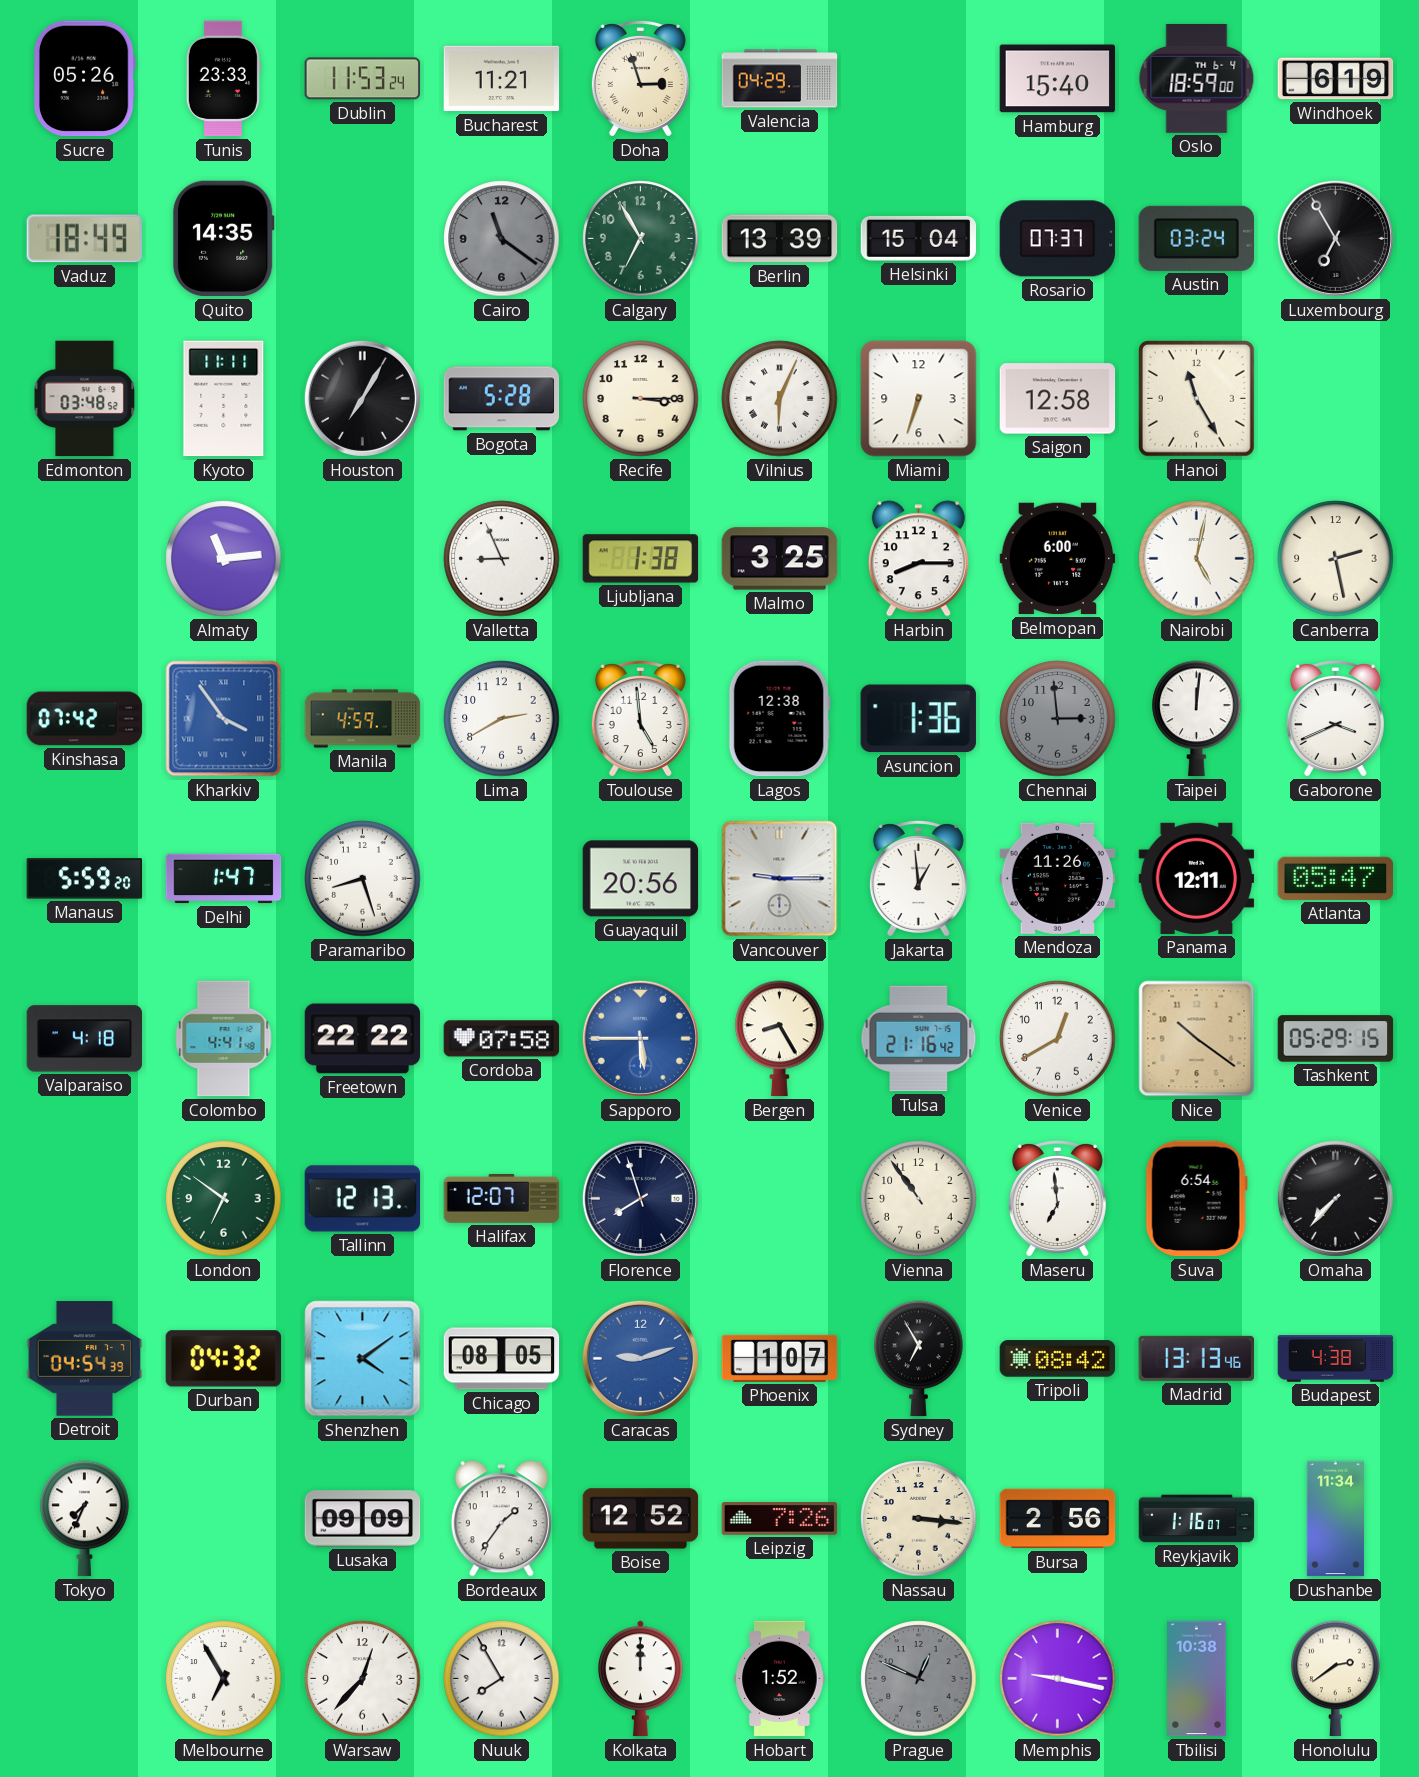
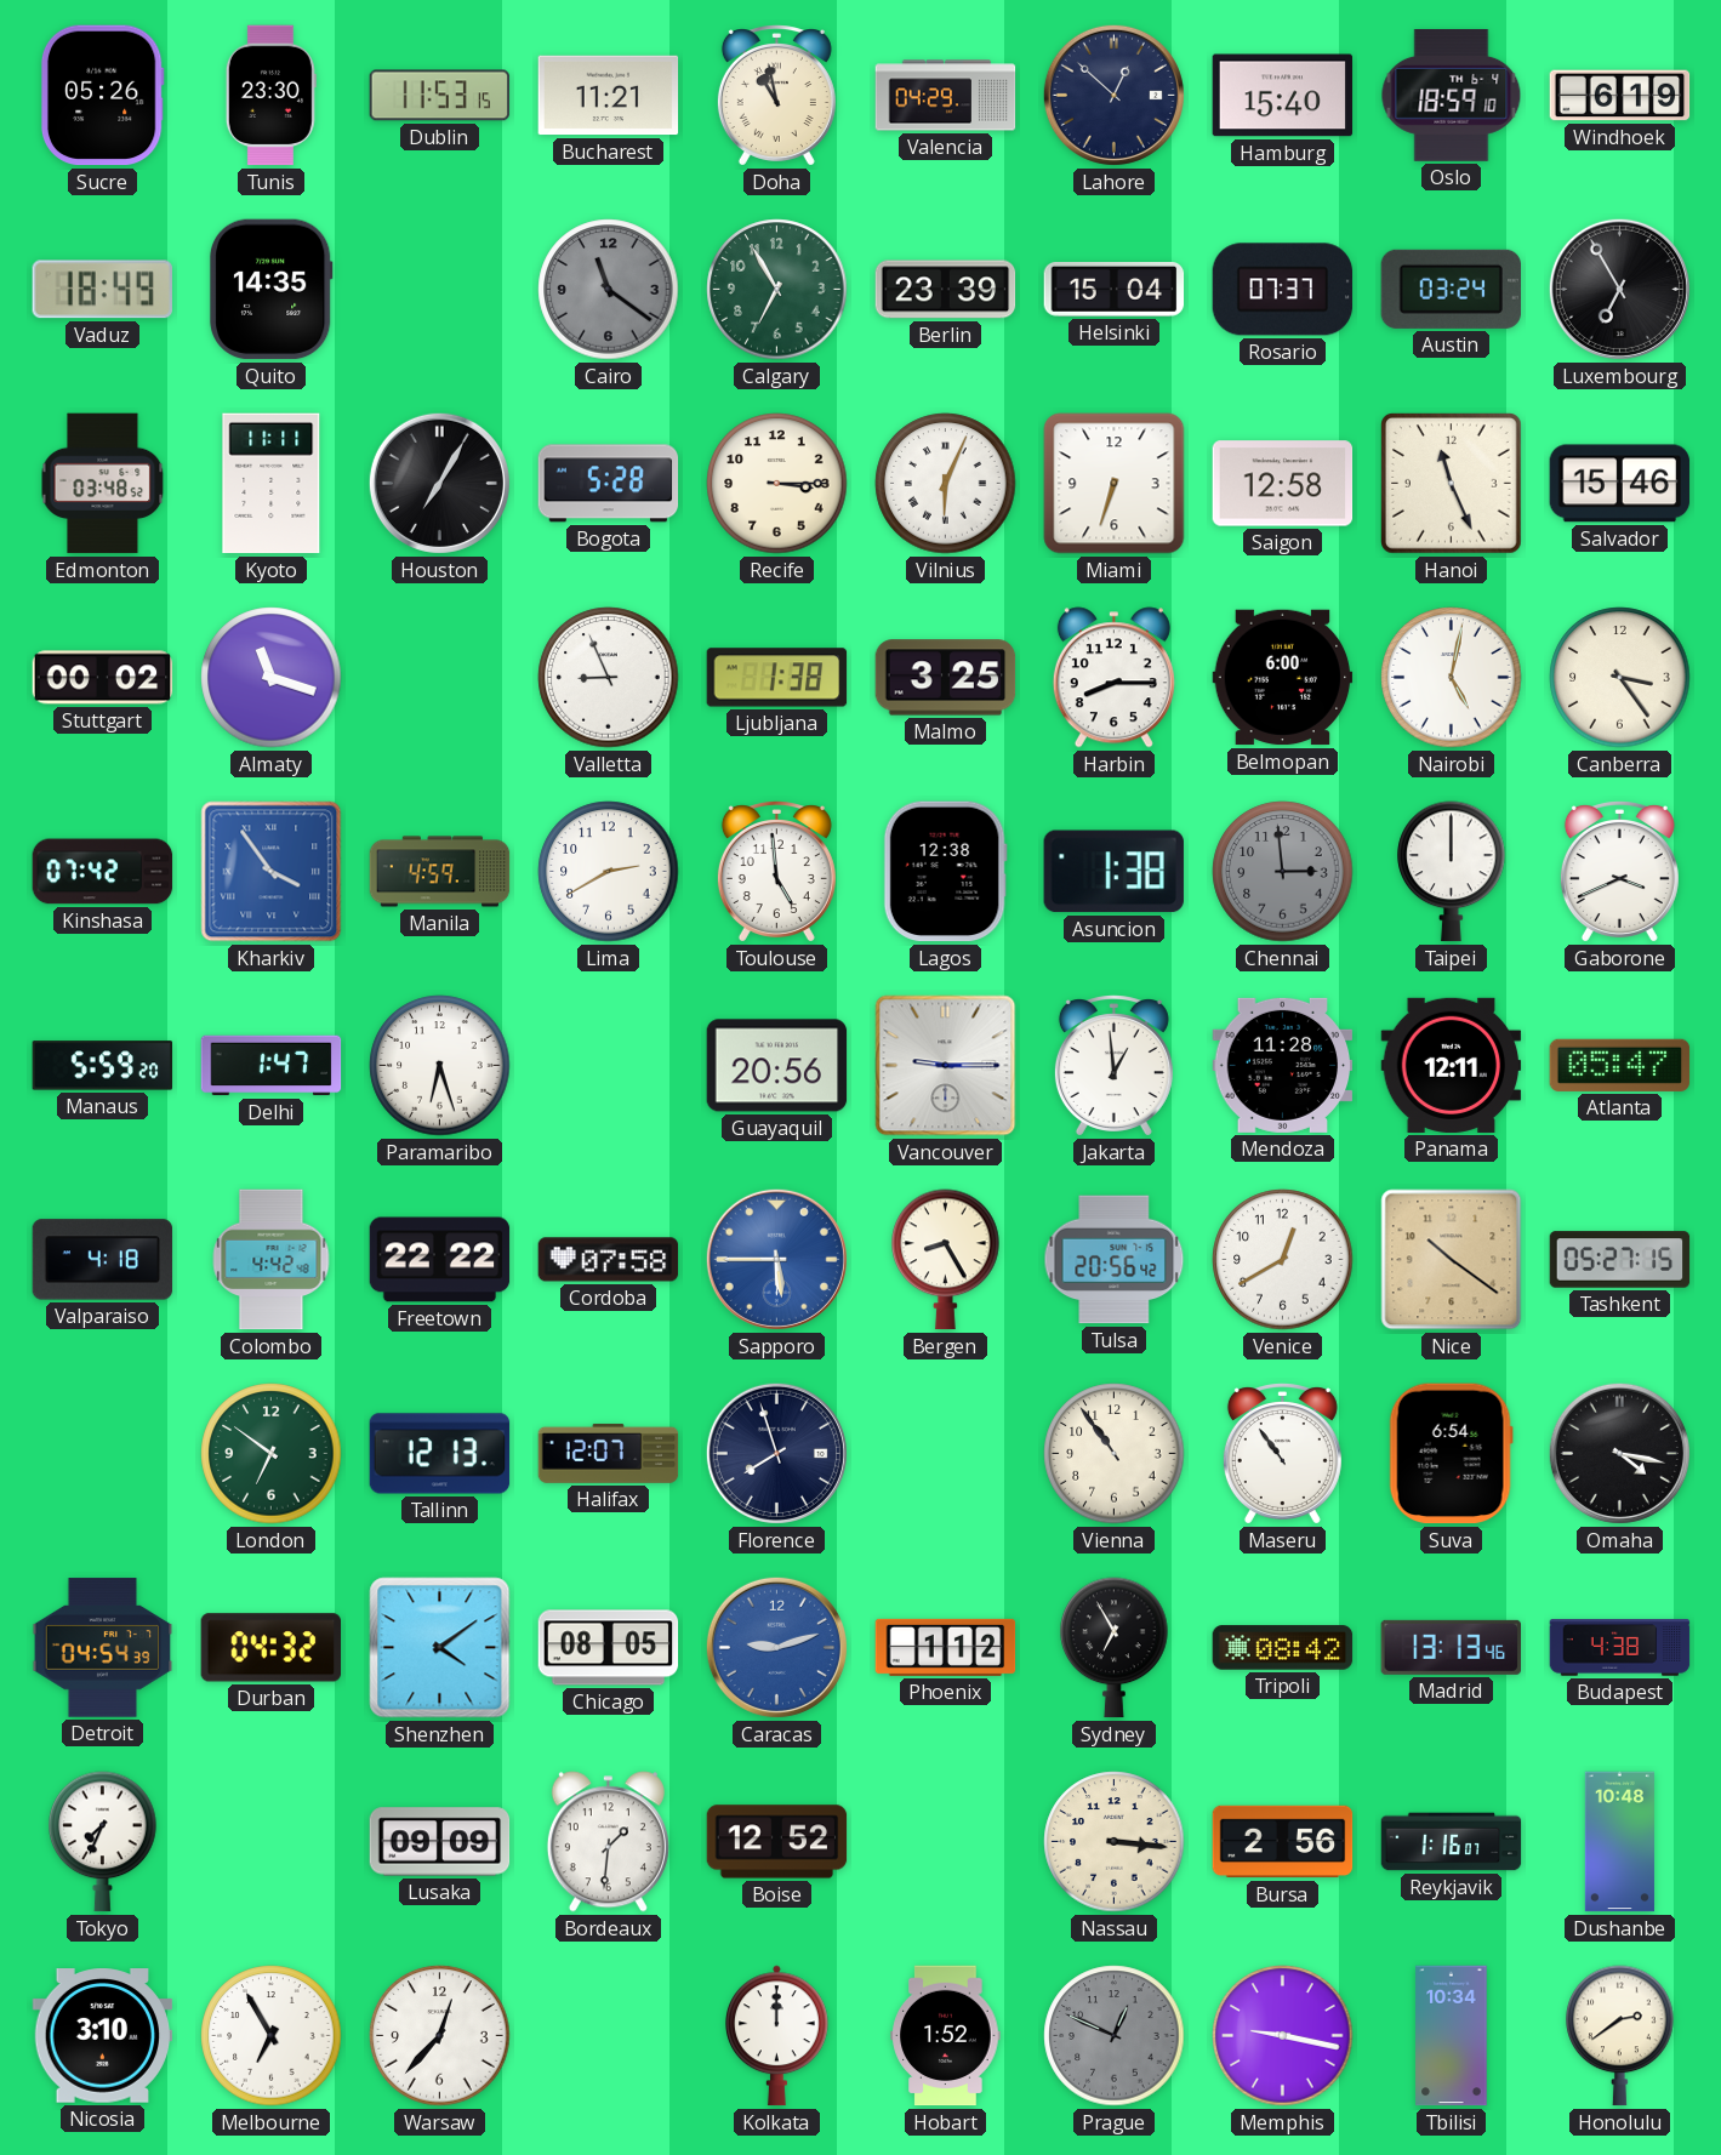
Tunis: 23:33 -> 23:30
Dublin: 11:53:24 -> 11:53:15
Doha: 2:57 -> 10:58
Lahore: none -> 12:52
Oslo: 18:59:00 -> 18:59:10
Berlin: 13:39 -> 23:39
Hanoi: 11:25 -> 11:26
Salvador: none -> 15:46
Stuttgart: none -> 00:02
Almaty: 11:14 -> 11:18
Canberra: 2:28 -> 3:24
Asuncion: 1:36 -> 1:38
Taipei: 12:01 -> 12:00
Paramaribo: 8:27 -> 6:27
Mendoza: 11:26 -> 11:28
Colombo: 4:41 -> 4:42
Tulsa: 21:16 -> 20:56
Tashkent: 05:29 -> 05:27
Maseru: 6:59 -> 10:54
Omaha: 7:37 -> 4:17
Phoenix: 1:07 -> 1:12
Bordeaux: 1:36 -> 1:31
Leipzig: 7:26 -> none
Dushanbe: 11:34 -> 10:48
Nicosia: none -> 3:10
Nuuk: 7:55 -> none
Tbilisi: 10:38 -> 10:34
